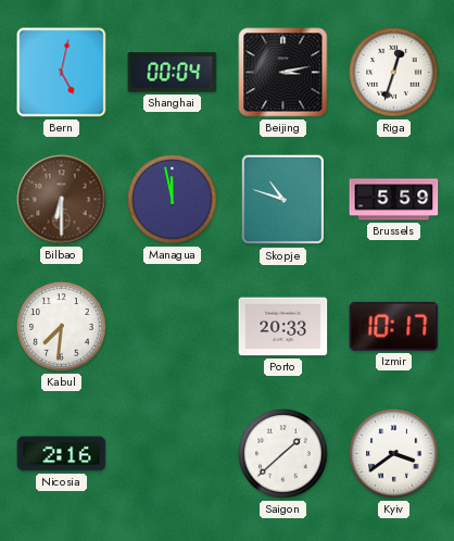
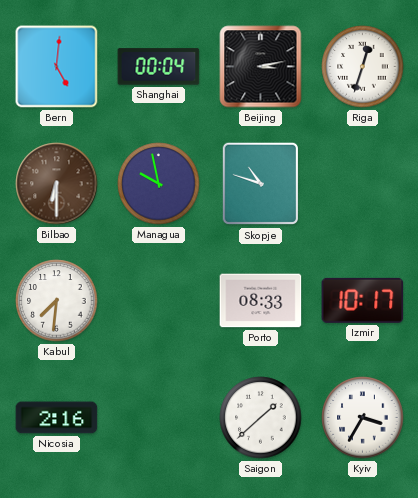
Bern: 5:02 -> 5:01
Managua: 11:58 -> 9:58
Brussels: 5:59 -> none
Porto: 20:33 -> 08:33
Kyiv: 3:39 -> 3:35
